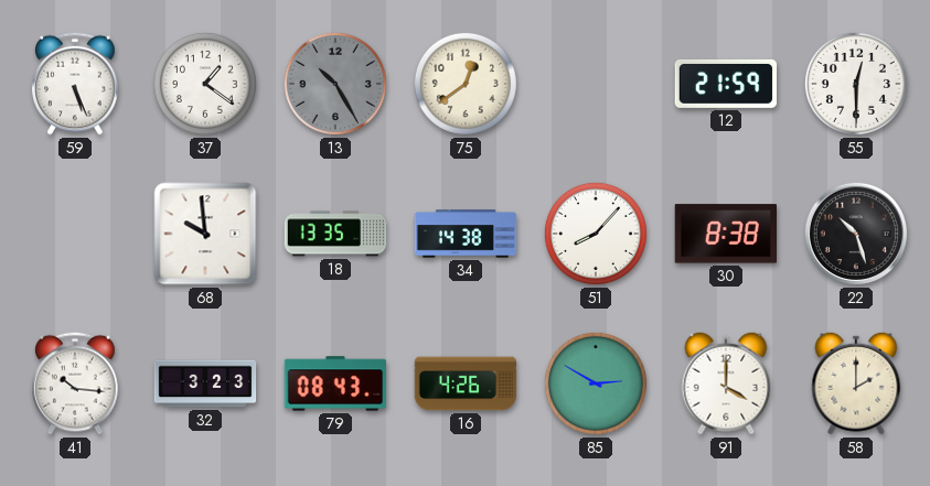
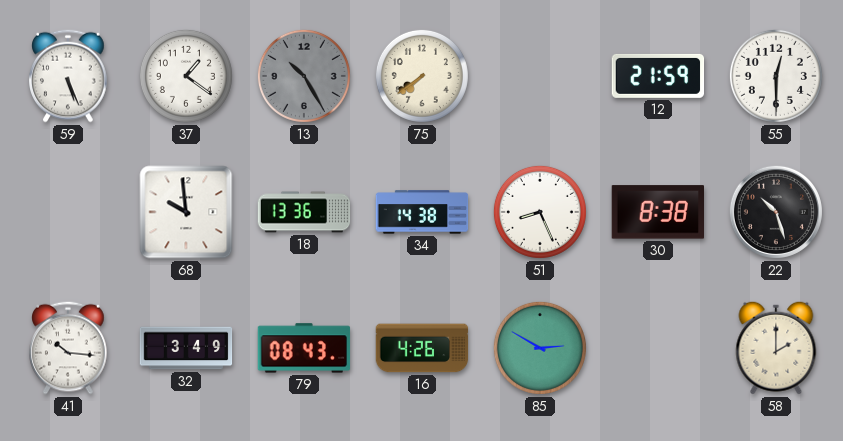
75: 12:39 -> 7:39
18: 13:35 -> 13:36
51: 8:07 -> 8:26
32: 3:23 -> 3:49
91: 4:00 -> none
